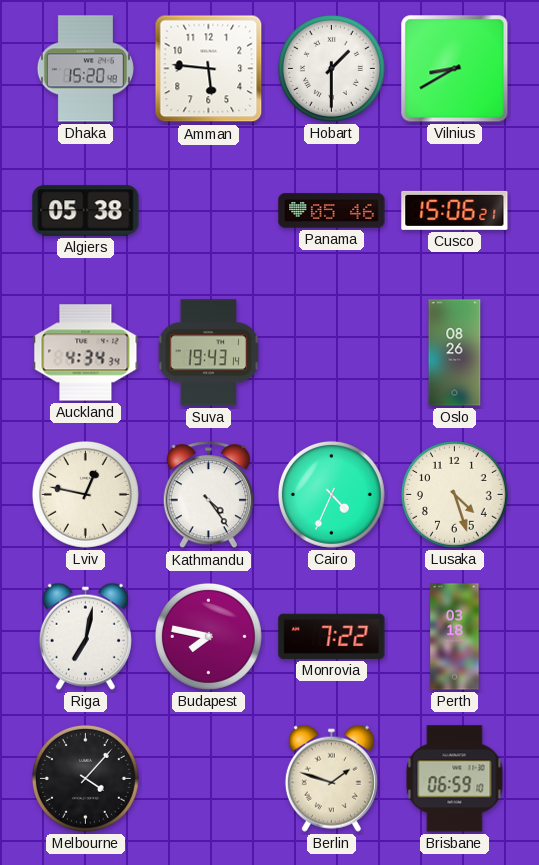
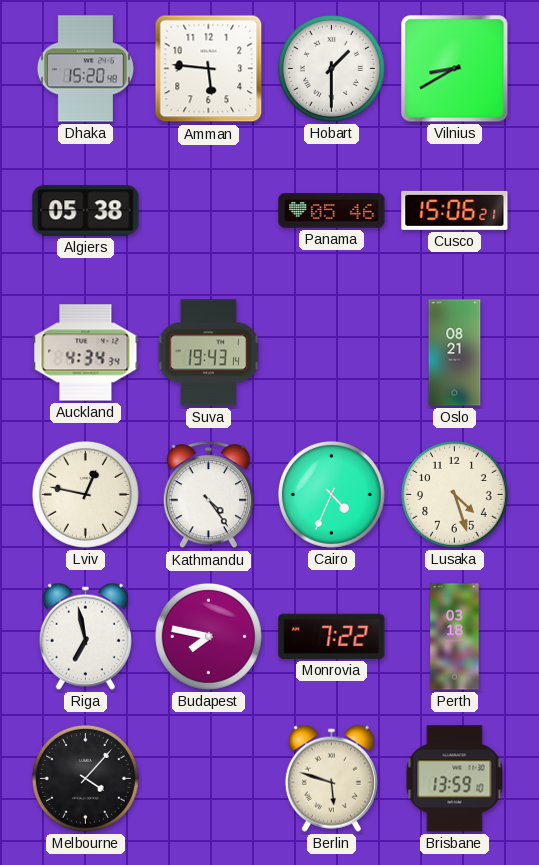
Oslo: 08:26 -> 08:21
Riga: 7:02 -> 6:58
Berlin: 1:48 -> 5:48
Brisbane: 06:59 -> 13:59
